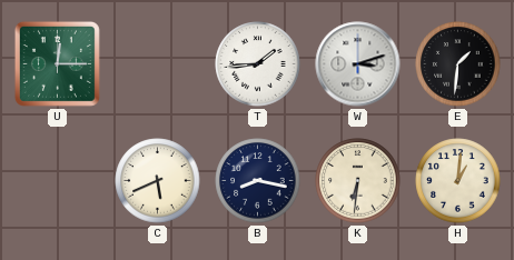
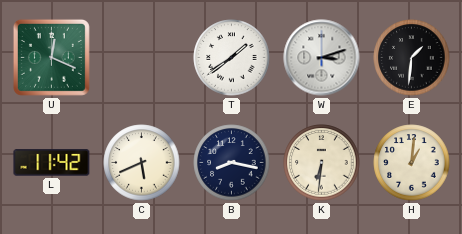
U: 12:15 -> 12:19
T: 1:44 -> 1:39
L: none -> 11:42
